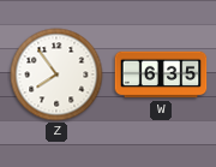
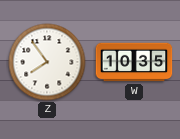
W: 6:35 -> 10:35
